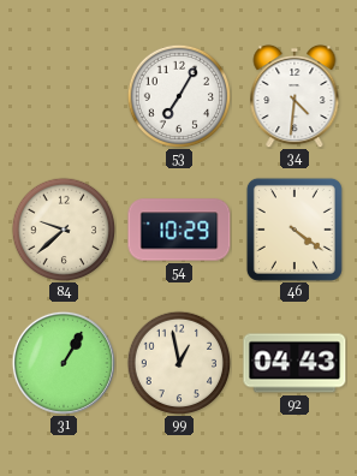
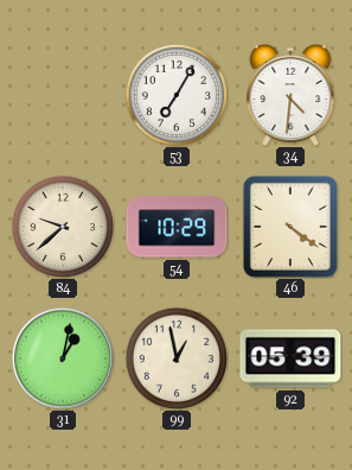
31: 1:05 -> 1:02
92: 04:43 -> 05:39
